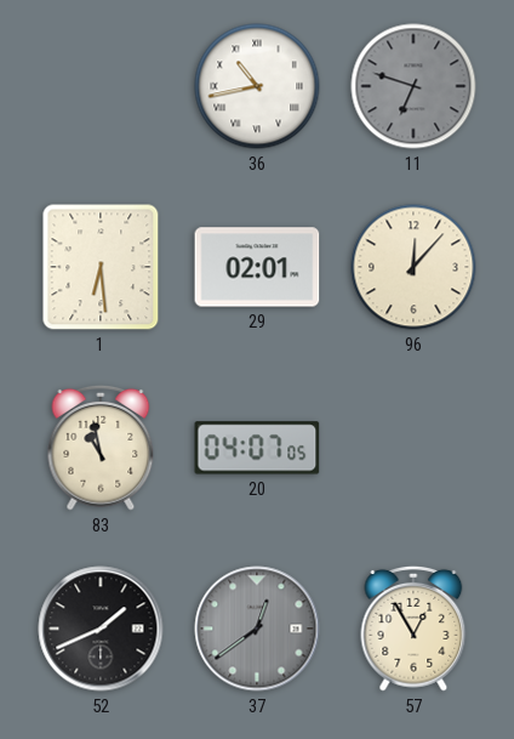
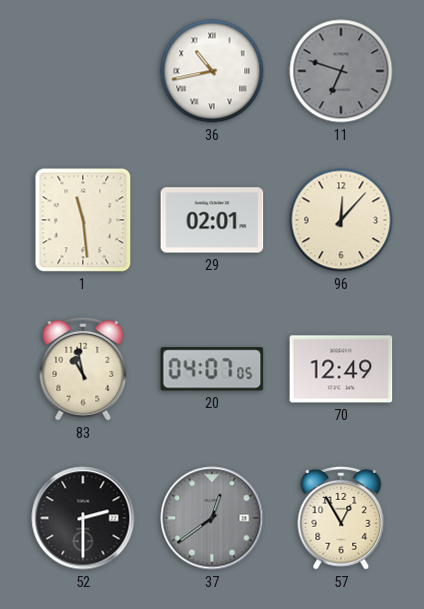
1: 6:29 -> 11:29
70: none -> 12:49
52: 1:41 -> 2:30
